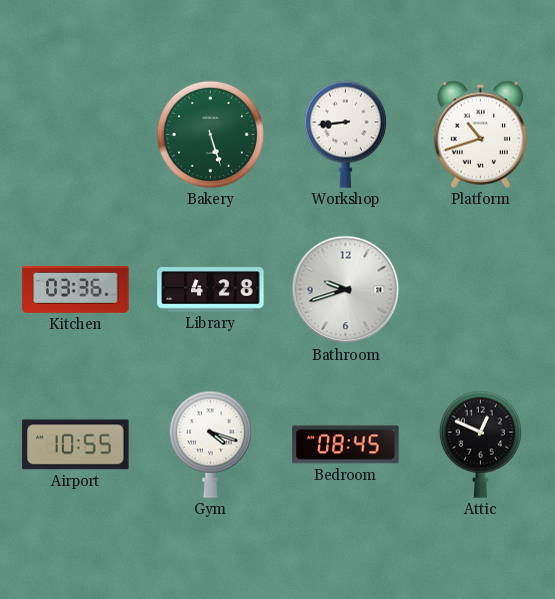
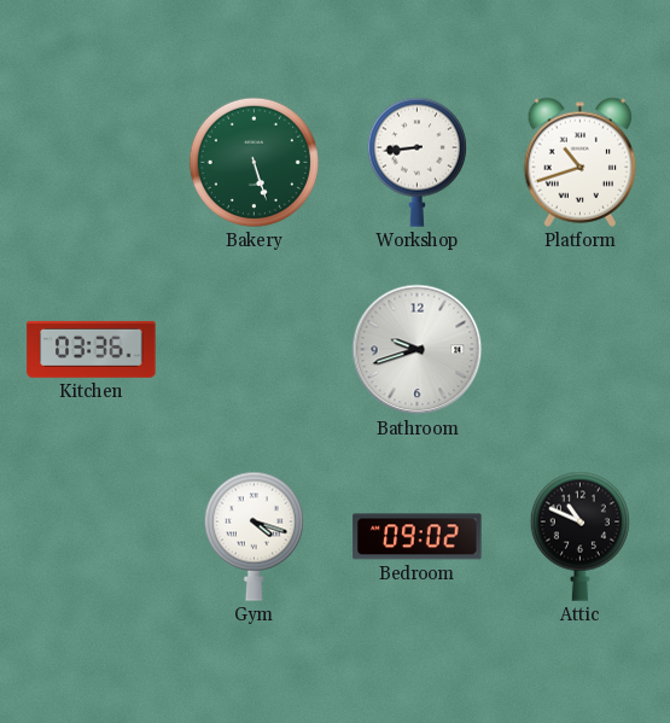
Library: 4:28 -> none
Airport: 10:55 -> none
Bedroom: 08:45 -> 09:02
Attic: 12:49 -> 10:49
